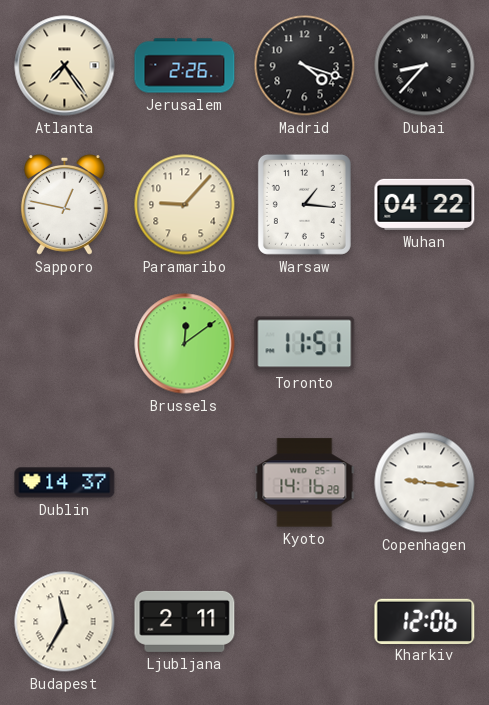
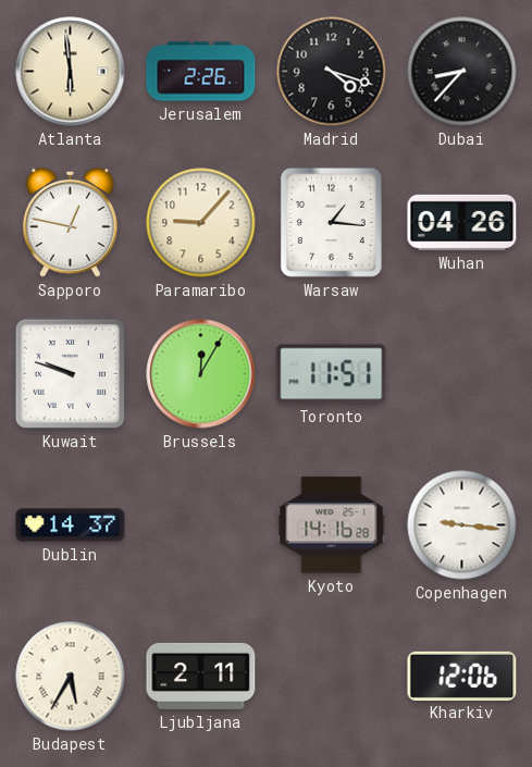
Atlanta: 7:24 -> 5:59
Wuhan: 04:22 -> 04:26
Kuwait: none -> 9:48
Brussels: 12:09 -> 12:05
Budapest: 11:35 -> 5:35
